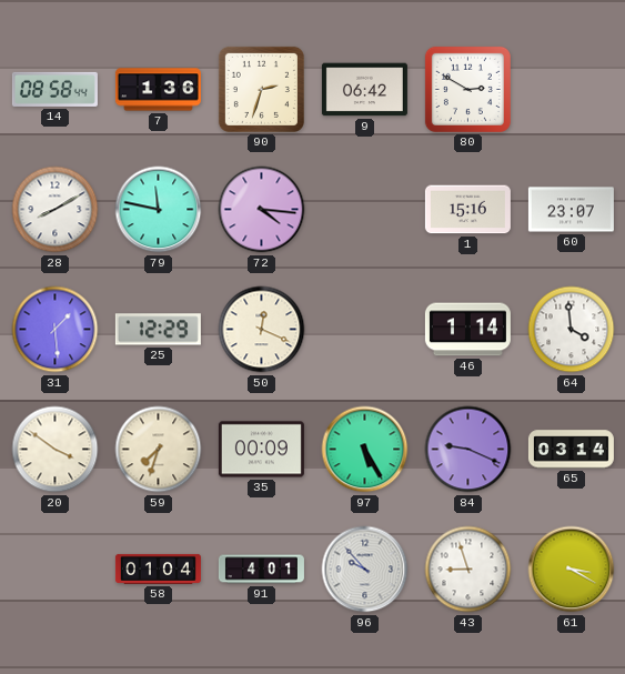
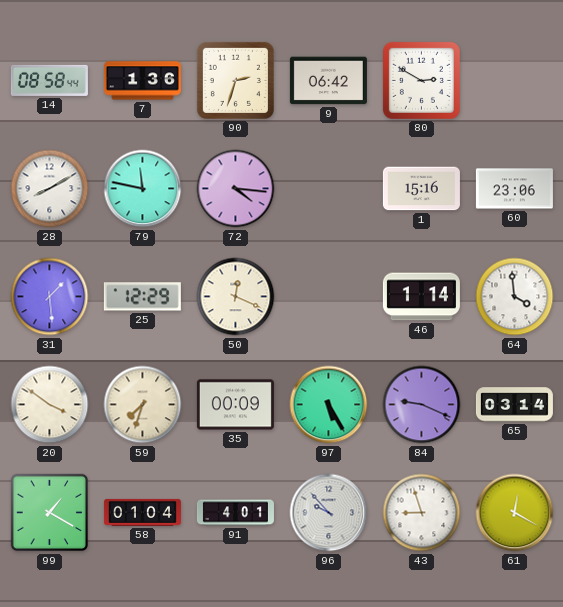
60: 23:07 -> 23:06
99: none -> 1:20
61: 3:20 -> 12:20
